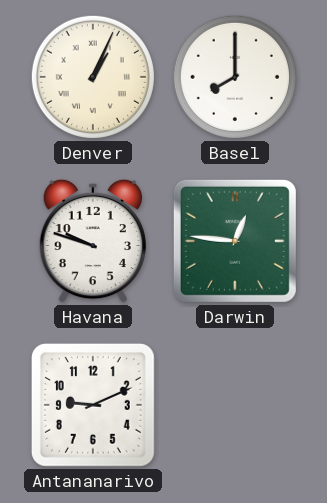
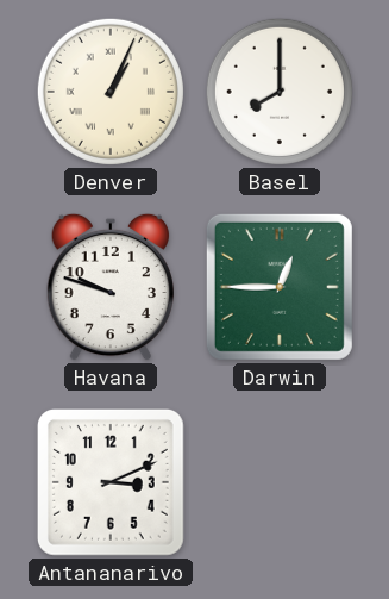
Darwin: 12:46 -> 12:45
Antananarivo: 9:11 -> 3:11
